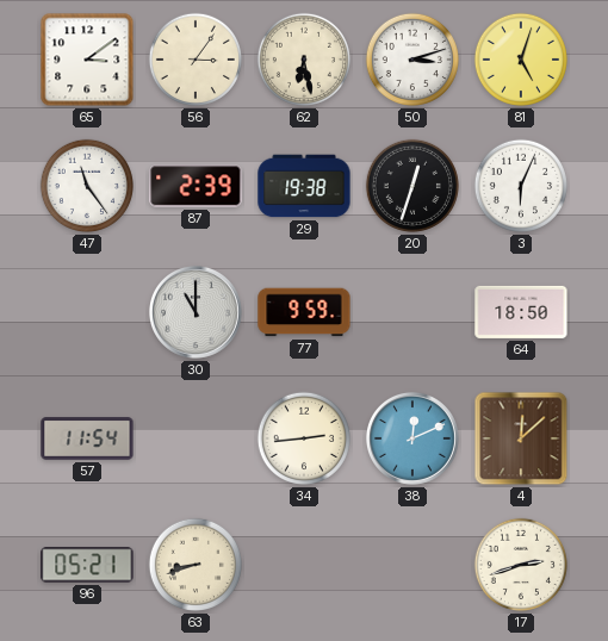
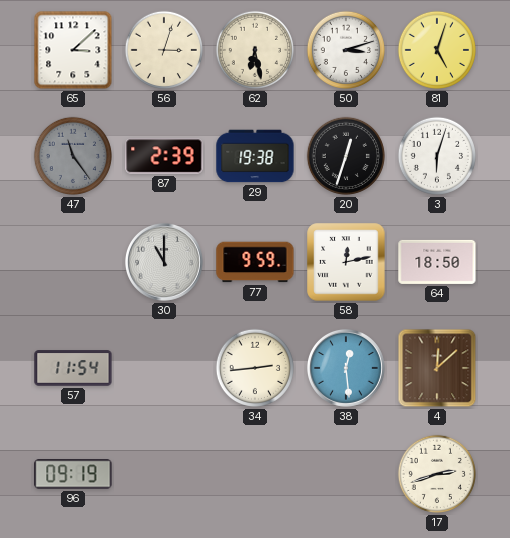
65: 3:09 -> 3:08
56: 3:06 -> 3:03
47 dial: white -> grey
3: 6:04 -> 6:03
58: none -> 12:13
38: 12:11 -> 12:29
96: 05:21 -> 09:19
63: 8:42 -> none
